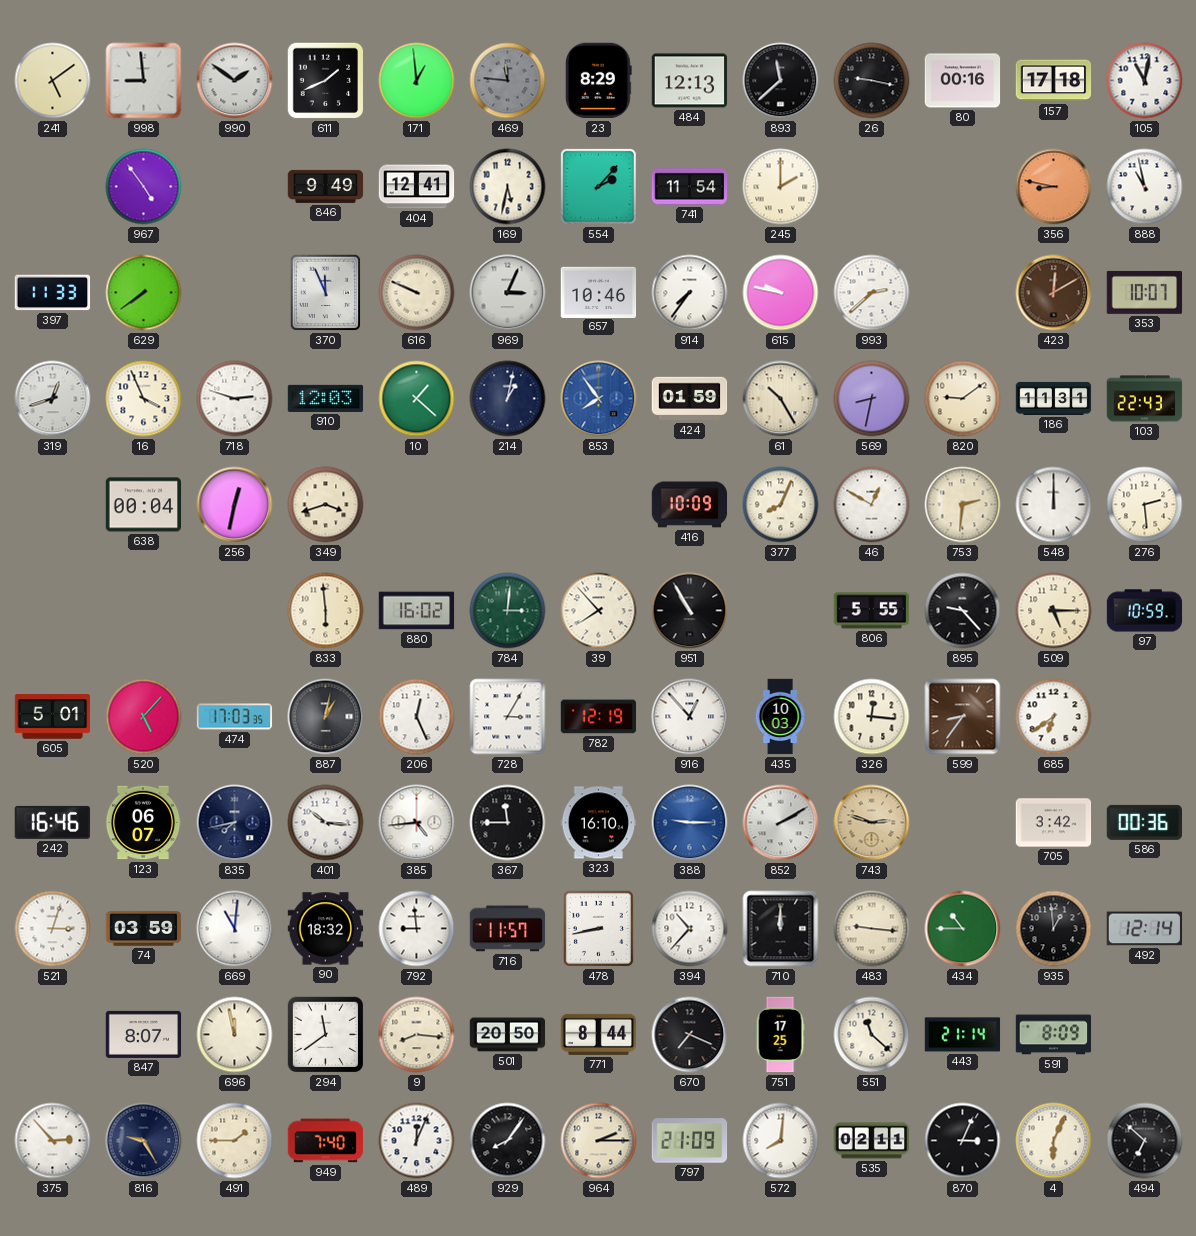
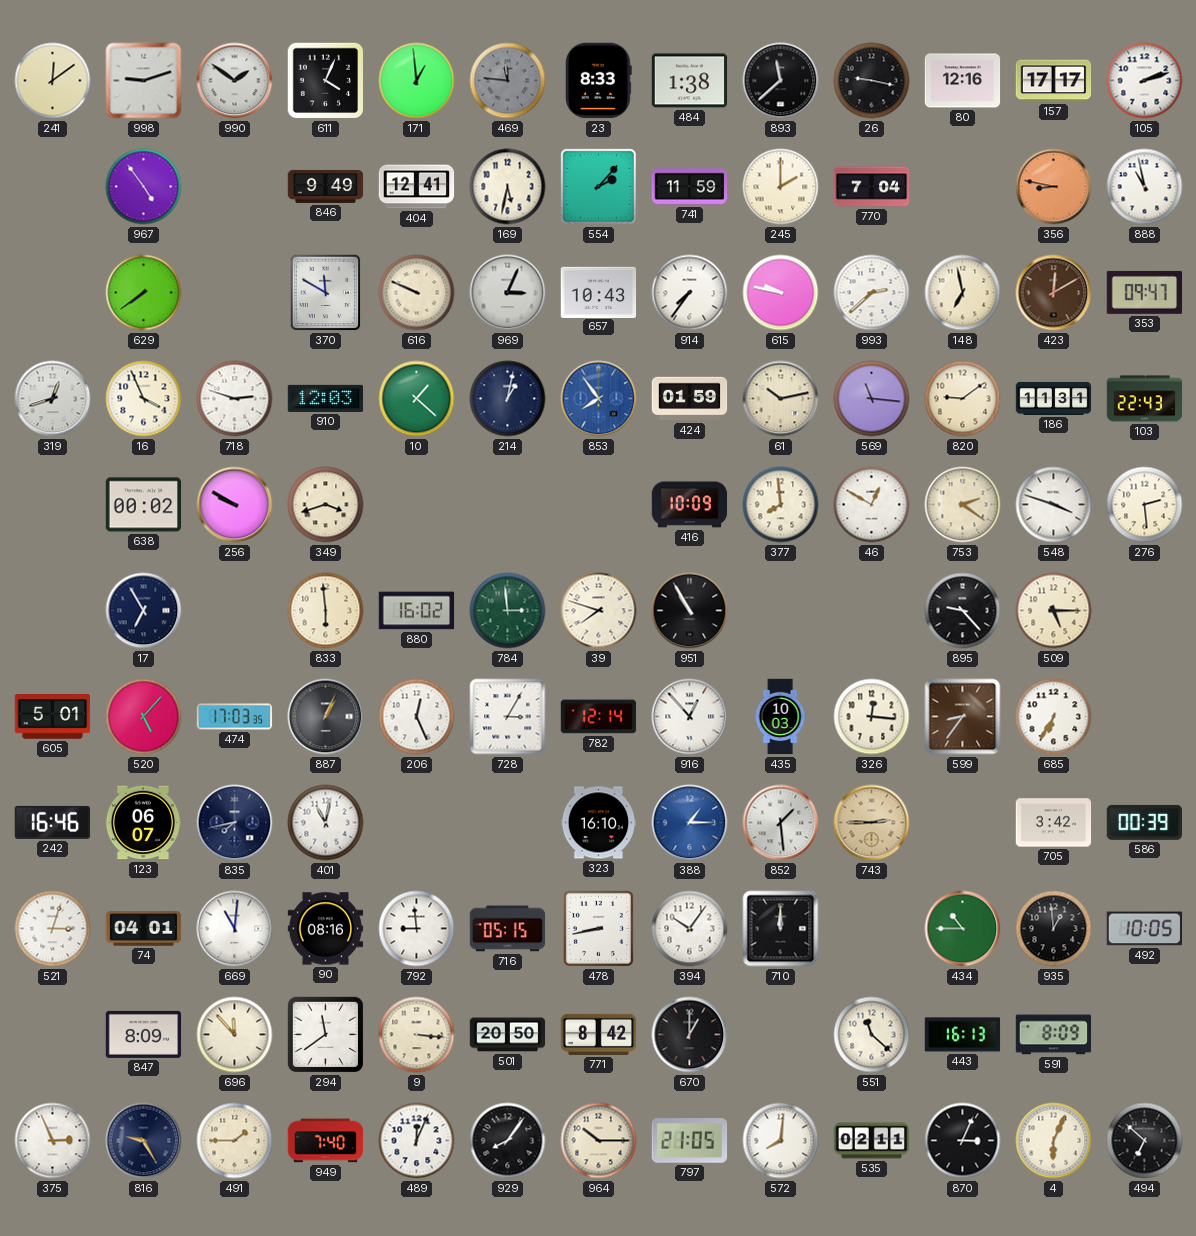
241: 5:09 -> 12:09
998: 8:59 -> 9:12
611: 1:41 -> 4:04
23: 8:29 -> 8:33
484: 12:13 -> 1:38
80: 00:16 -> 12:16
157: 17:18 -> 17:17
105: 11:02 -> 2:12
741: 11:54 -> 11:59
770: none -> 7:04
397: 11:33 -> none
370: 11:56 -> 11:50
657: 10:46 -> 10:43
148: none -> 6:58
353: 10:07 -> 09:47
61: 10:25 -> 10:13
569: 8:32 -> 11:16
638: 00:04 -> 00:02
256: 12:32 -> 9:50
377: 8:04 -> 7:59
753: 2:31 -> 2:21
548: 12:00 -> 3:48
17: none -> 6:55
784: 3:01 -> 2:59
39: 7:53 -> 7:48
806: 5:55 -> none
97: 10:59 -> none
887: 1:02 -> 1:04
782: 12:19 -> 12:14
685: 6:39 -> 6:35
401: 10:16 -> 11:02
385: 4:44 -> none
367: 11:45 -> none
388: 9:15 -> 1:15
852: 2:10 -> 1:29
743: 2:48 -> 2:45
586: 00:36 -> 00:39
74: 03:59 -> 04:01
90: 18:32 -> 08:16
716: 11:57 -> 05:15
394: 10:37 -> 10:06
483: 9:16 -> none
492: 12:14 -> 10:05
847: 8:07 -> 8:09
696: 11:58 -> 11:53
9: 8:16 -> 3:16
771: 8:44 -> 8:42
670: 7:19 -> 1:00
751: 17:25 -> none
443: 21:14 -> 16:13
375: 2:53 -> 2:56
964: 2:15 -> 10:15
797: 21:09 -> 21:05
